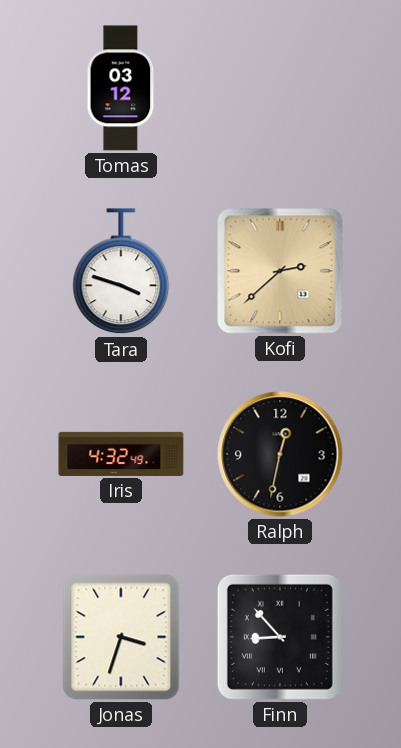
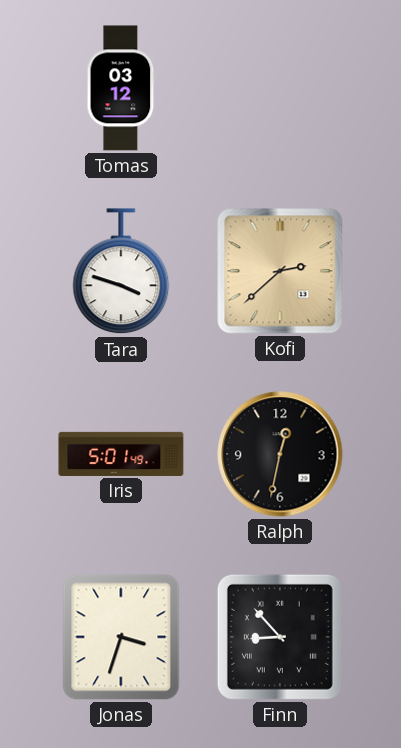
Iris: 4:32 -> 5:01
